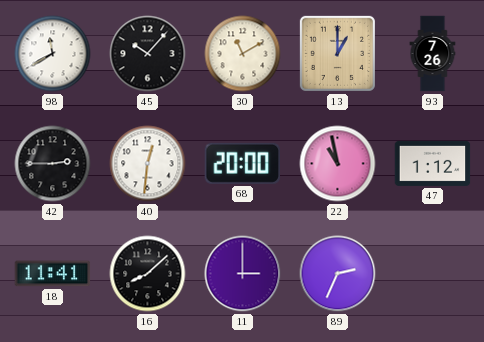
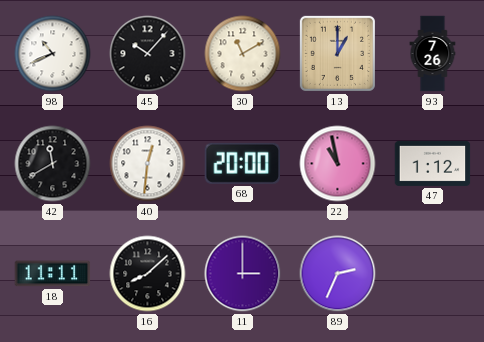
98: 11:40 -> 10:41
42: 2:45 -> 11:40
18: 11:41 -> 11:11
